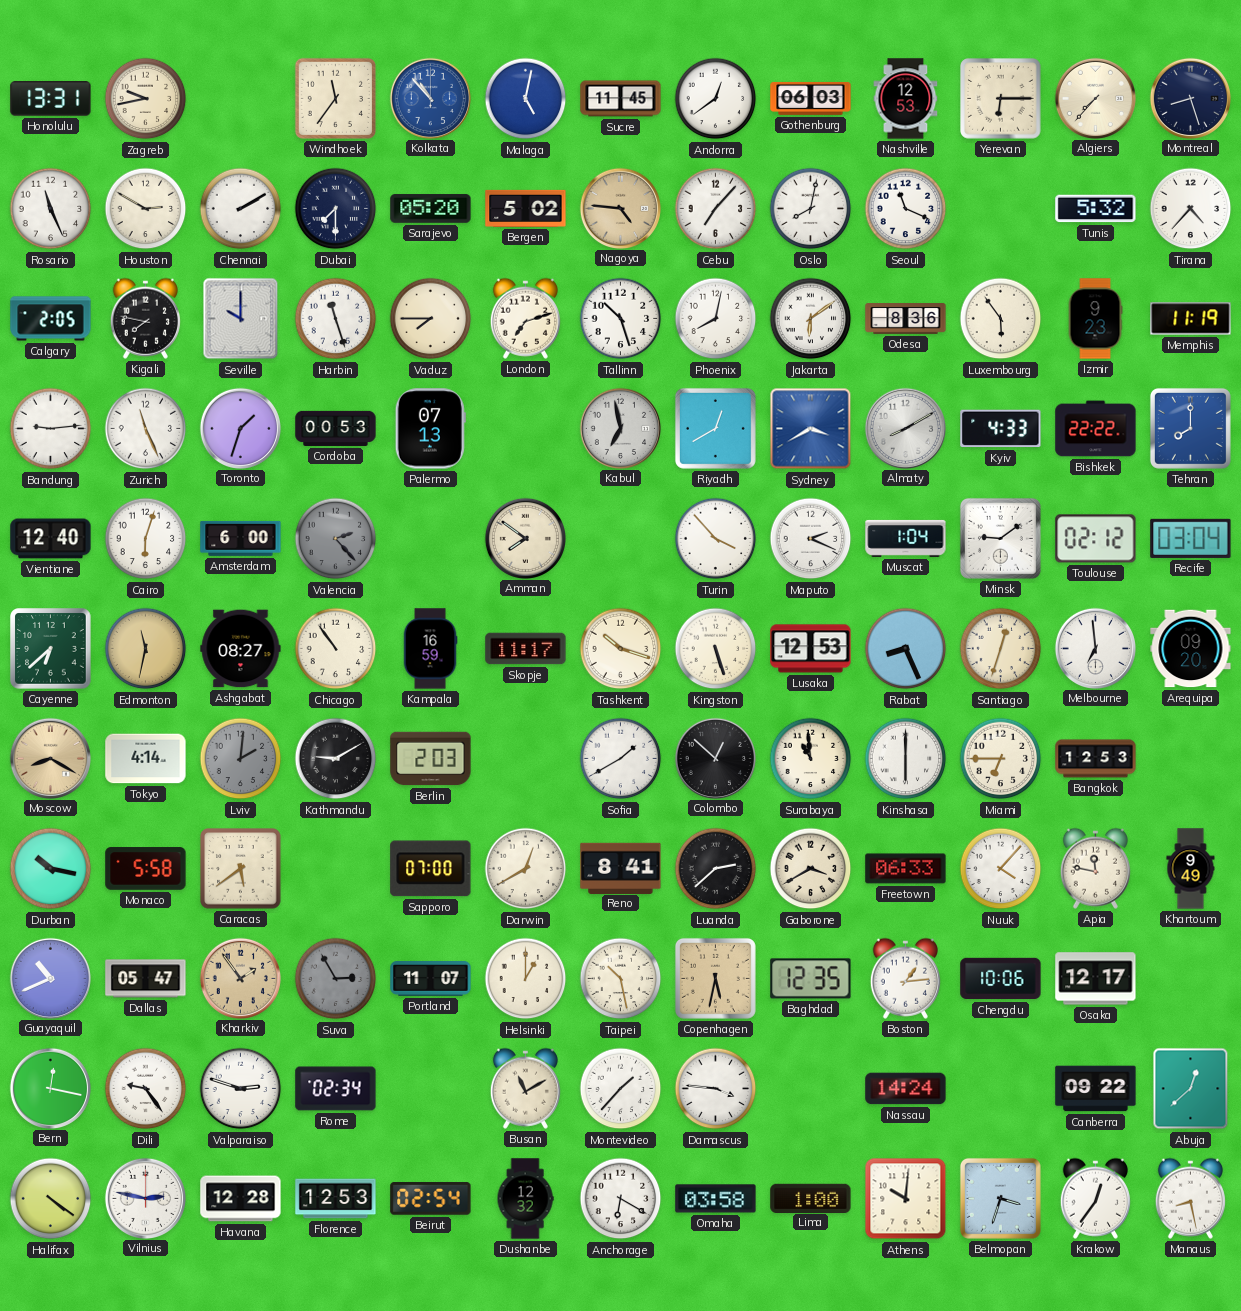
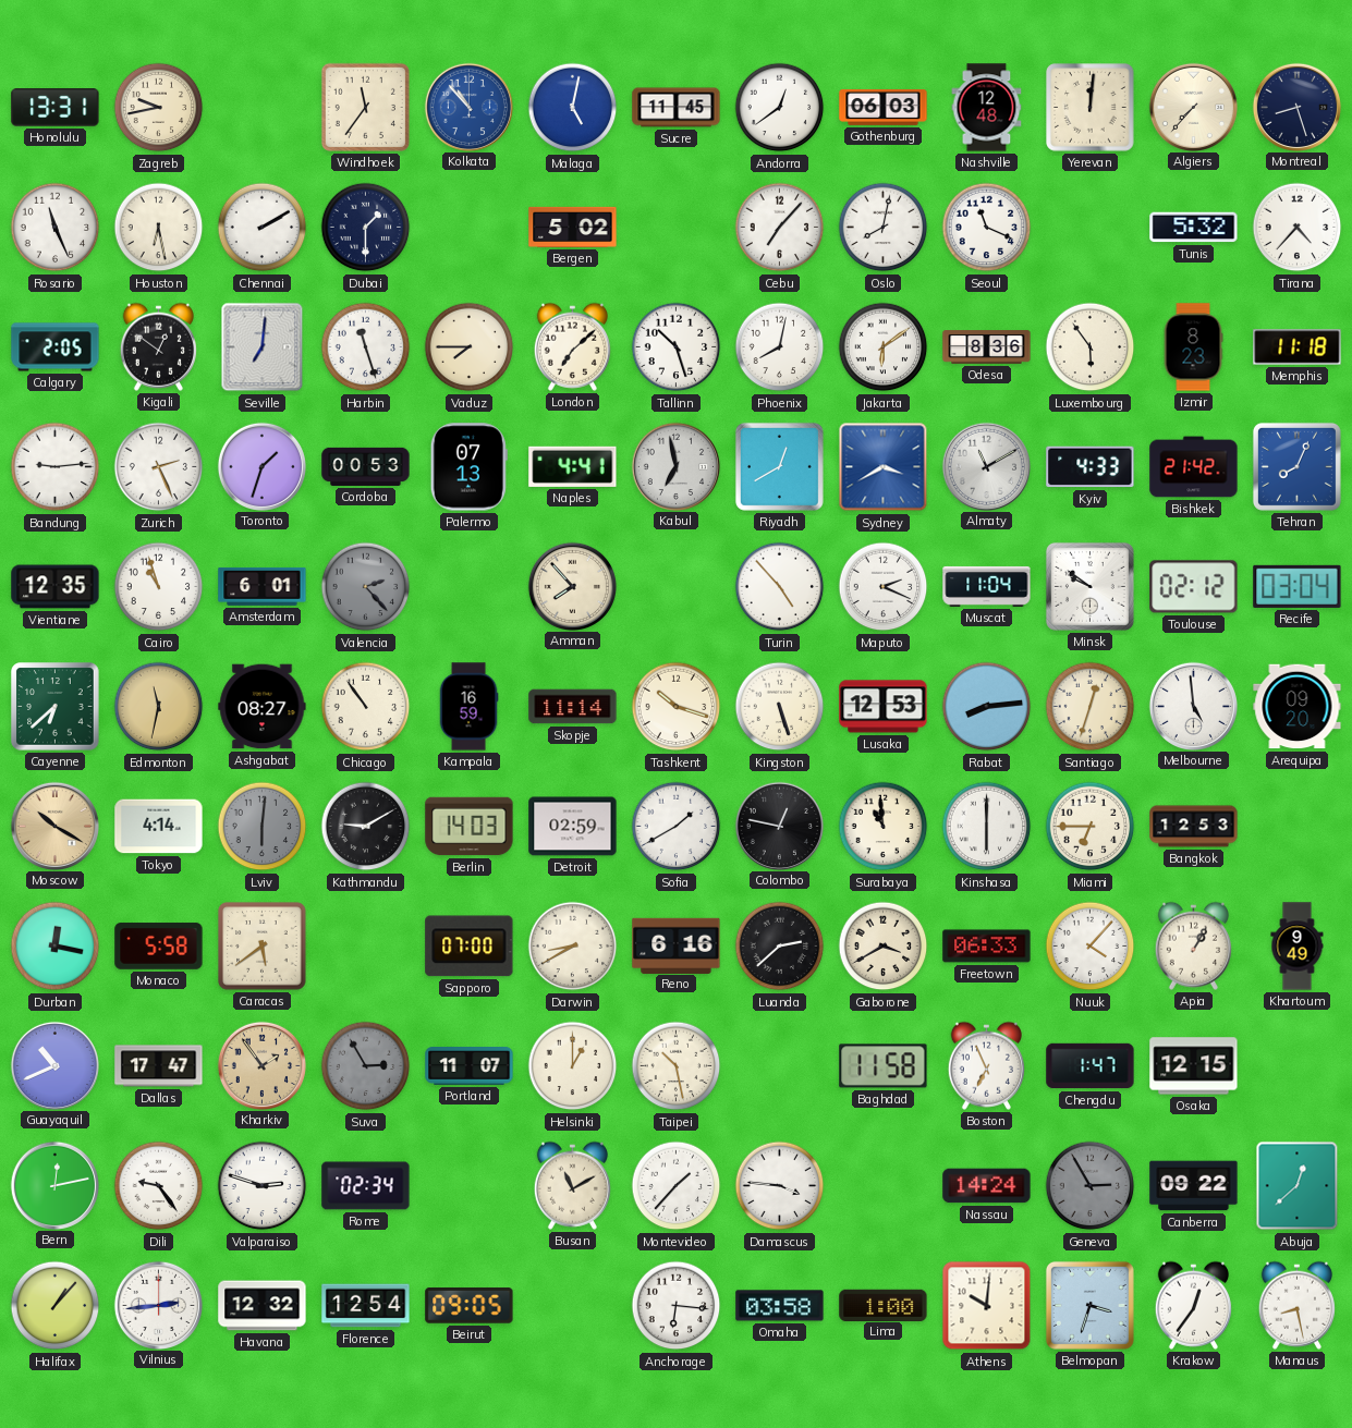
Nashville: 12:53 -> 12:48
Yerevan: 6:15 -> 12:01
Houston: 2:50 -> 6:28
Dubai: 7:30 -> 1:30
Sarajevo: 05:20 -> none
Nagoya: 4:46 -> none
Kigali: 7:47 -> 12:51
Seville: 10:00 -> 7:01
London: 7:12 -> 7:08
Izmir: 9:23 -> 8:23
Memphis: 11:19 -> 11:18
Zurich: 11:26 -> 2:26
Naples: none -> 4:41
Almaty: 8:10 -> 11:10
Bishkek: 22:22 -> 21:42
Tehran: 8:00 -> 8:04
Vientiane: 12:40 -> 12:35
Cairo: 6:03 -> 10:57
Amsterdam: 6:00 -> 6:01
Amman: 7:51 -> 7:53
Turin: 3:53 -> 4:53
Muscat: 1:04 -> 11:04
Minsk: 9:09 -> 9:51
Skopje: 11:17 -> 11:14
Rabat: 8:26 -> 8:14
Melbourne: 6:59 -> 4:59
Moscow: 8:20 -> 10:20
Lviv: 2:01 -> 6:01
Berlin: 2:03 -> 14:03
Detroit: none -> 02:59
Colombo: 12:52 -> 12:47
Durban: 10:17 -> 12:17
Darwin: 12:40 -> 8:40
Reno: 8:41 -> 6:16
Apia: 11:47 -> 1:05
Dallas: 05:47 -> 17:47
Copenhagen: 5:32 -> none
Baghdad: 12:35 -> 11:58
Boston: 1:14 -> 6:56
Chengdu: 10:06 -> 1:47
Osaka: 12:17 -> 12:15
Bern: 12:17 -> 12:13
Geneva: none -> 2:55
Halifax: 4:21 -> 1:07
Vilnius: 2:47 -> 2:44
Havana: 12:28 -> 12:32
Florence: 12:53 -> 12:54
Beirut: 02:54 -> 09:05
Dushanbe: 12:32 -> none
Anchorage: 6:20 -> 6:16
